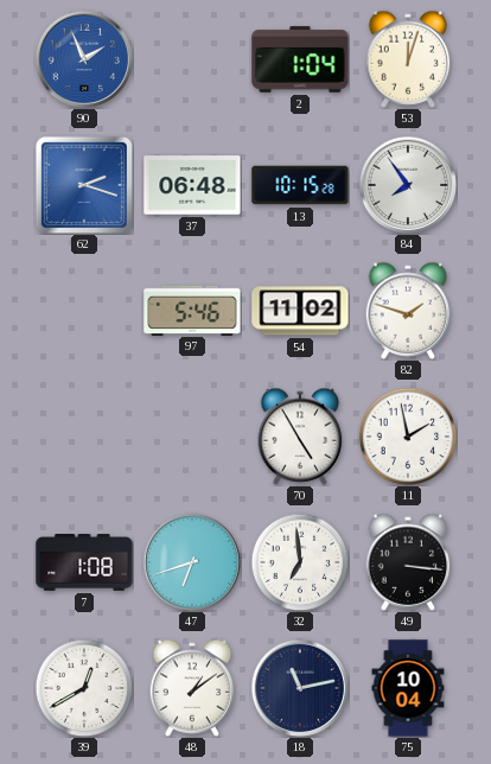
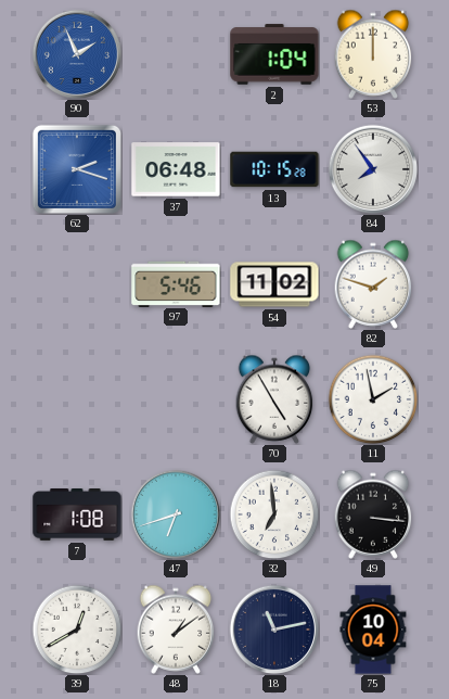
53: 12:03 -> 12:00
